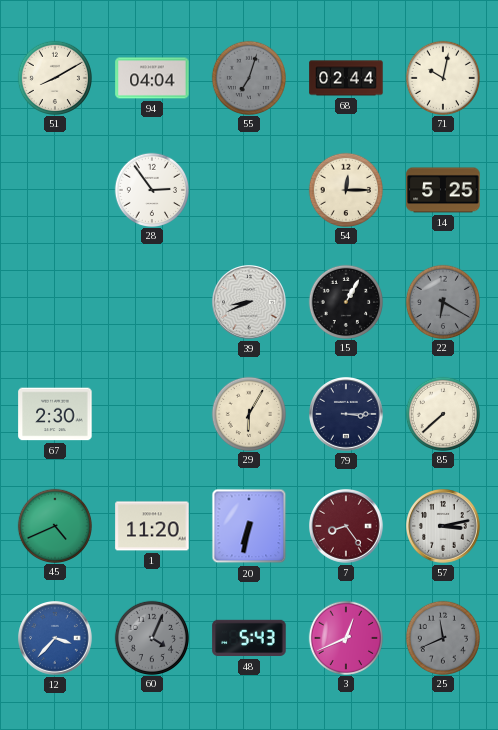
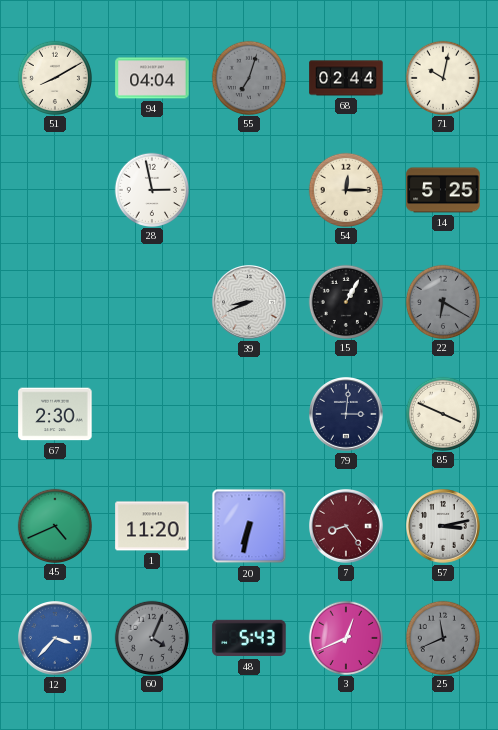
28: 2:54 -> 2:58
29: 6:05 -> none
79: 3:15 -> 3:01
85: 7:38 -> 3:49
